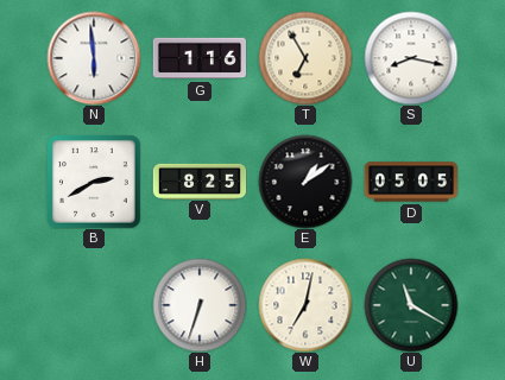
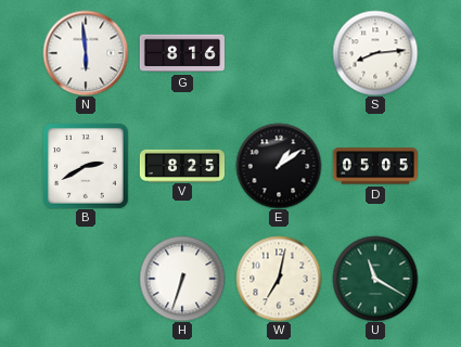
G: 1:16 -> 8:16
T: 6:55 -> none
S: 8:17 -> 8:14
